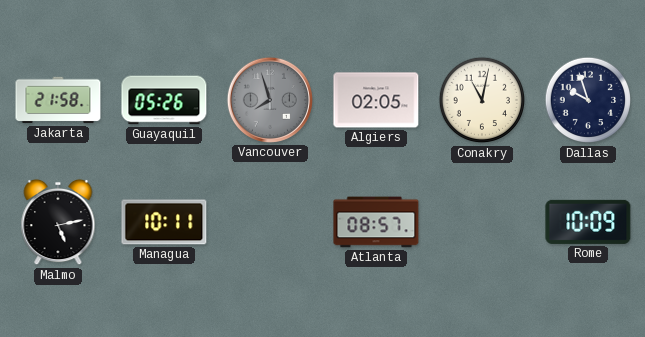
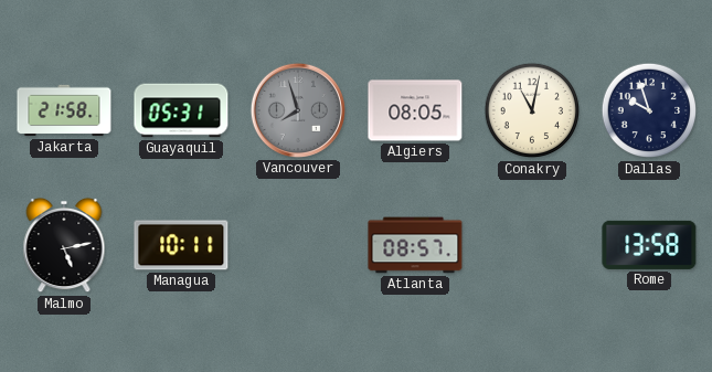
Guayaquil: 05:26 -> 05:31
Algiers: 02:05 -> 08:05
Rome: 10:09 -> 13:58
